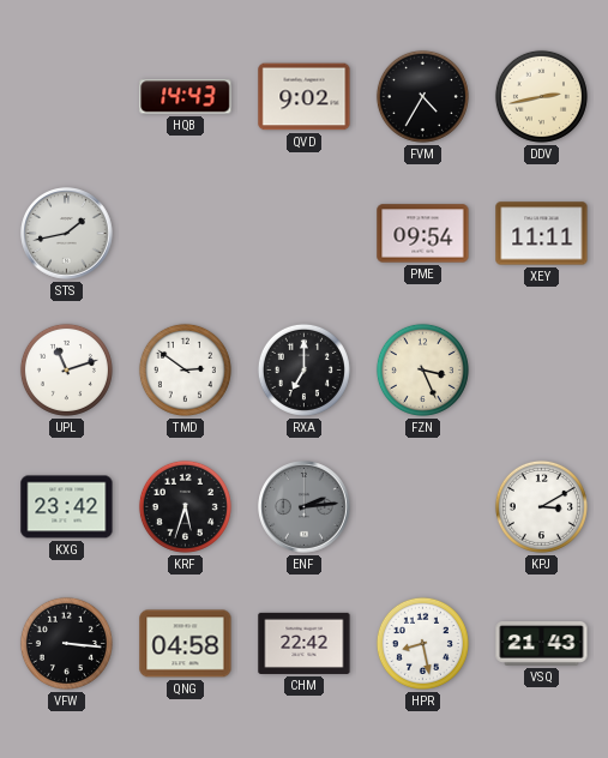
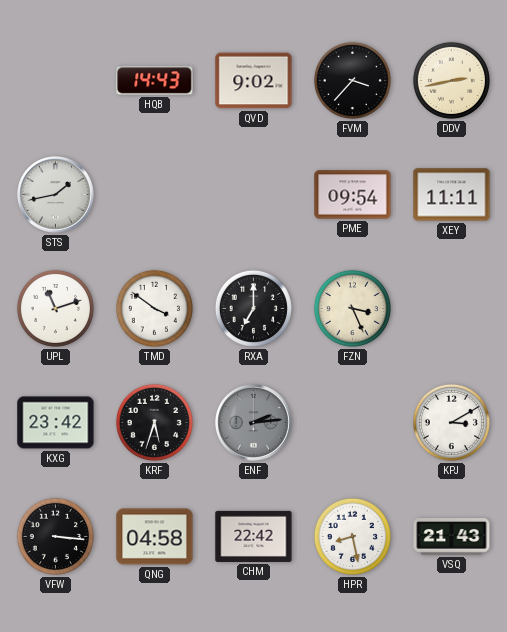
FVM: 4:35 -> 3:37
TMD: 2:51 -> 3:51
